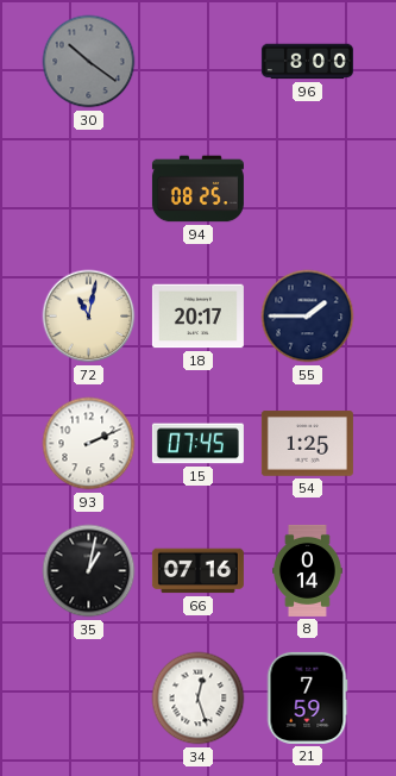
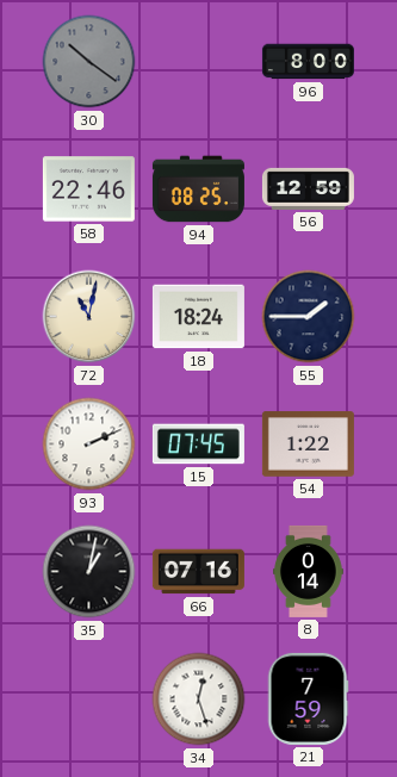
58: none -> 22:46
56: none -> 12:59
18: 20:17 -> 18:24
54: 1:25 -> 1:22
